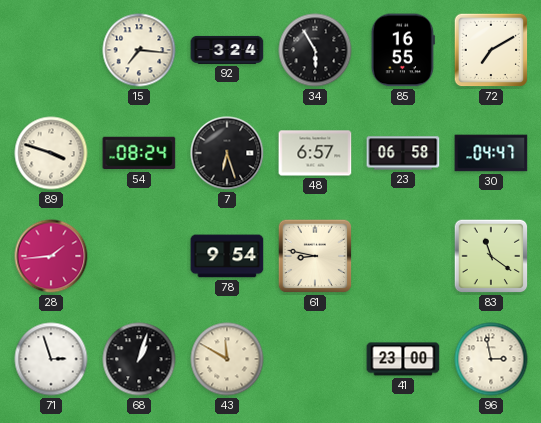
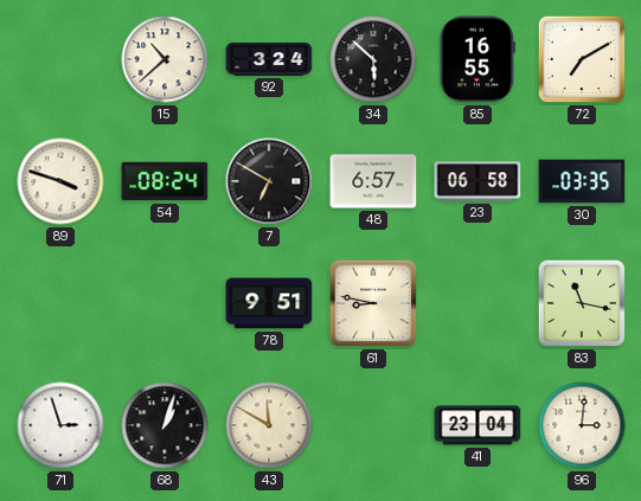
15: 7:16 -> 10:38
34: 5:55 -> 5:52
7: 6:27 -> 6:50
30: 04:47 -> 03:35
28: 1:44 -> none
78: 9:54 -> 9:51
83: 11:21 -> 11:17
41: 23:00 -> 23:04
96: 2:58 -> 3:01
